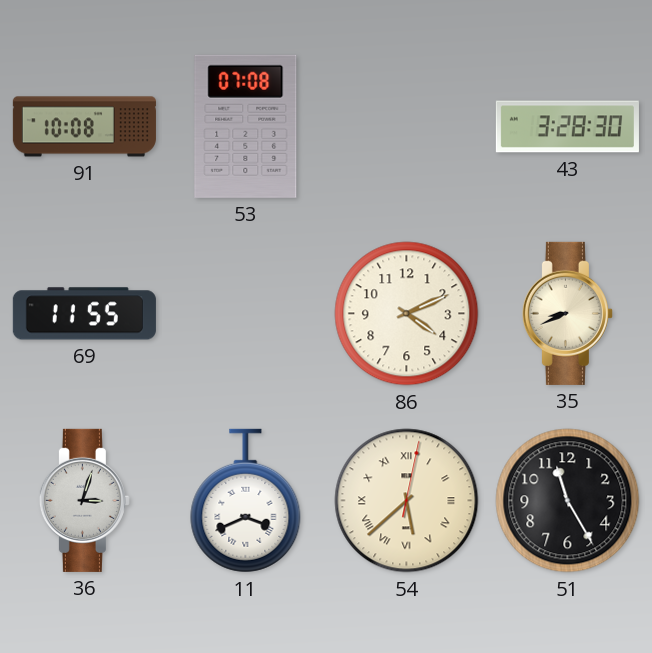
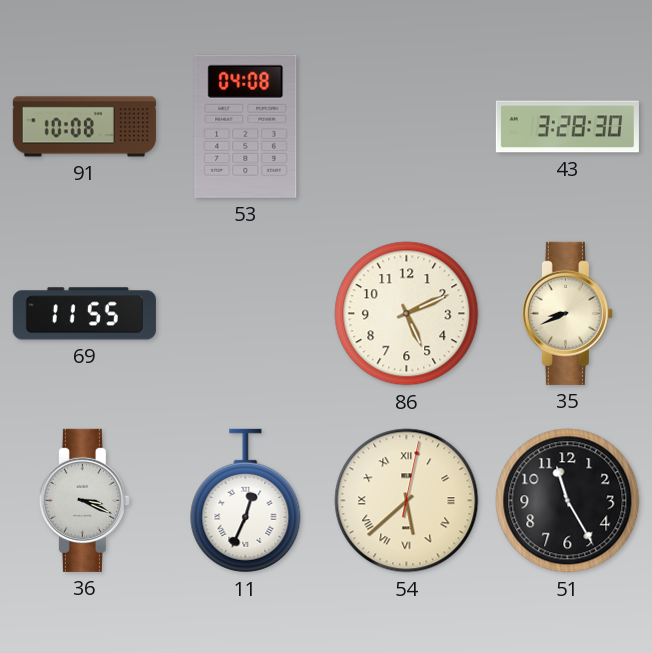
53: 07:08 -> 04:08
86: 4:11 -> 5:11
36: 3:03 -> 3:19
11: 3:41 -> 12:34
